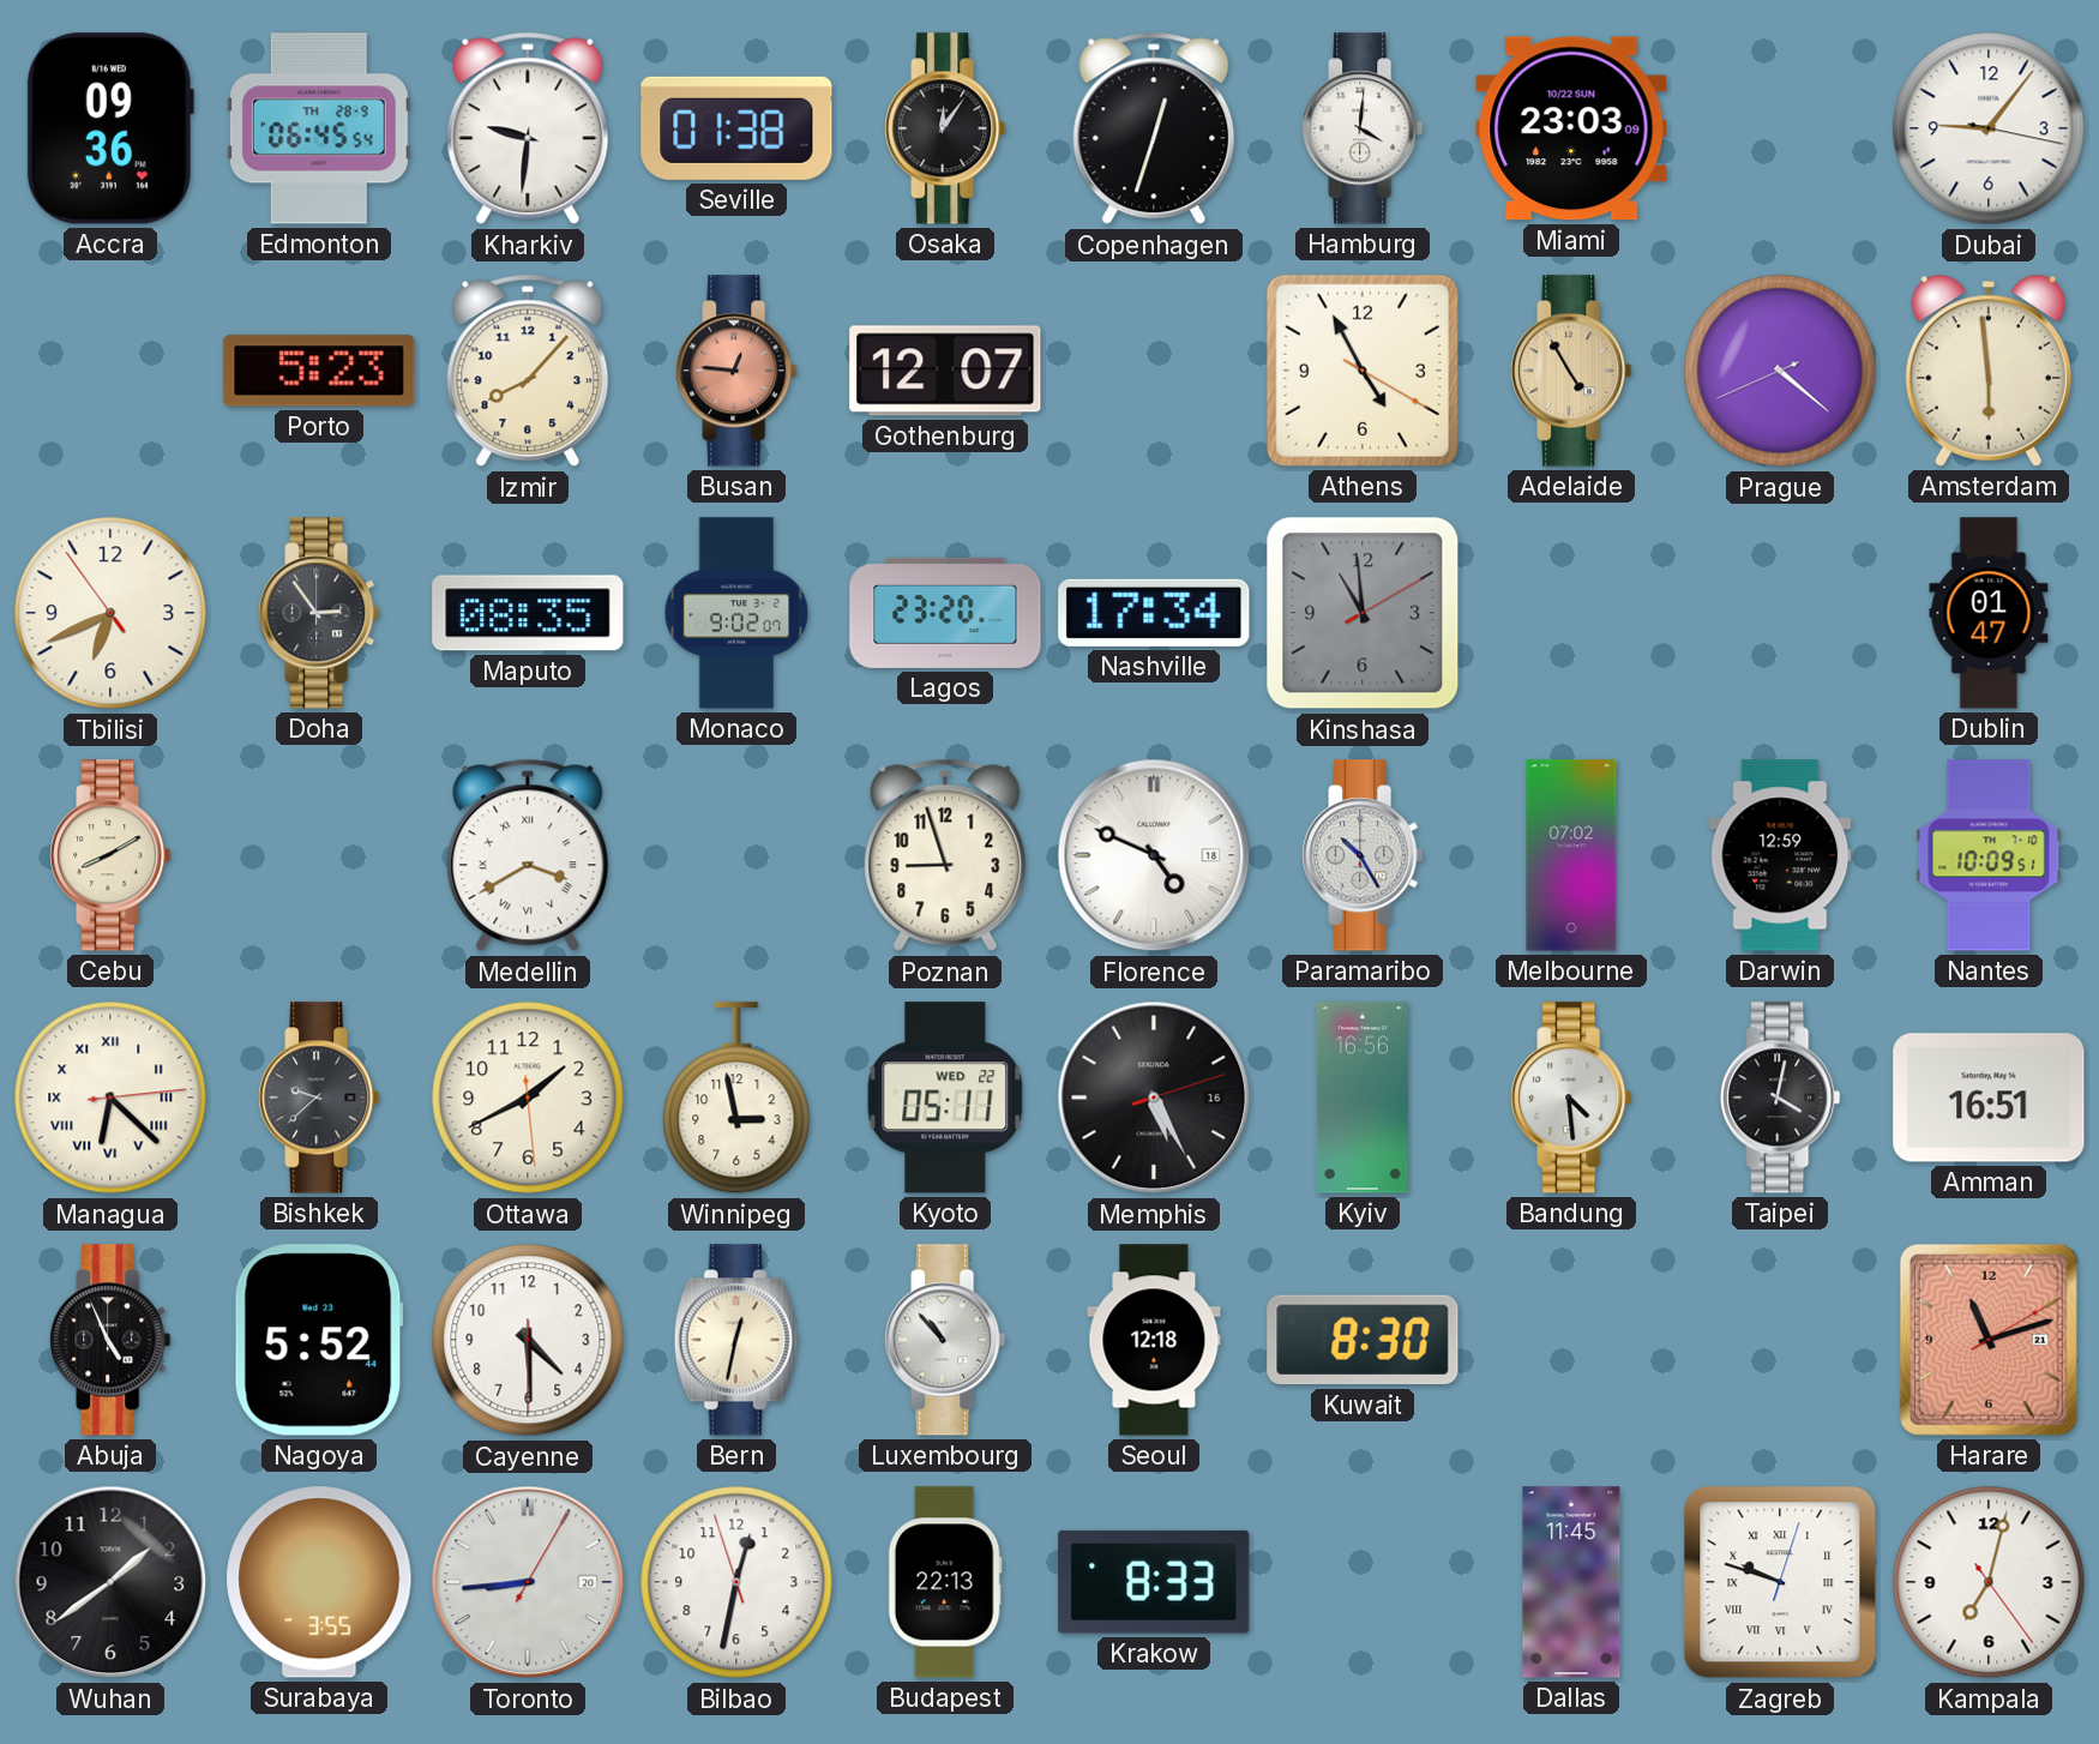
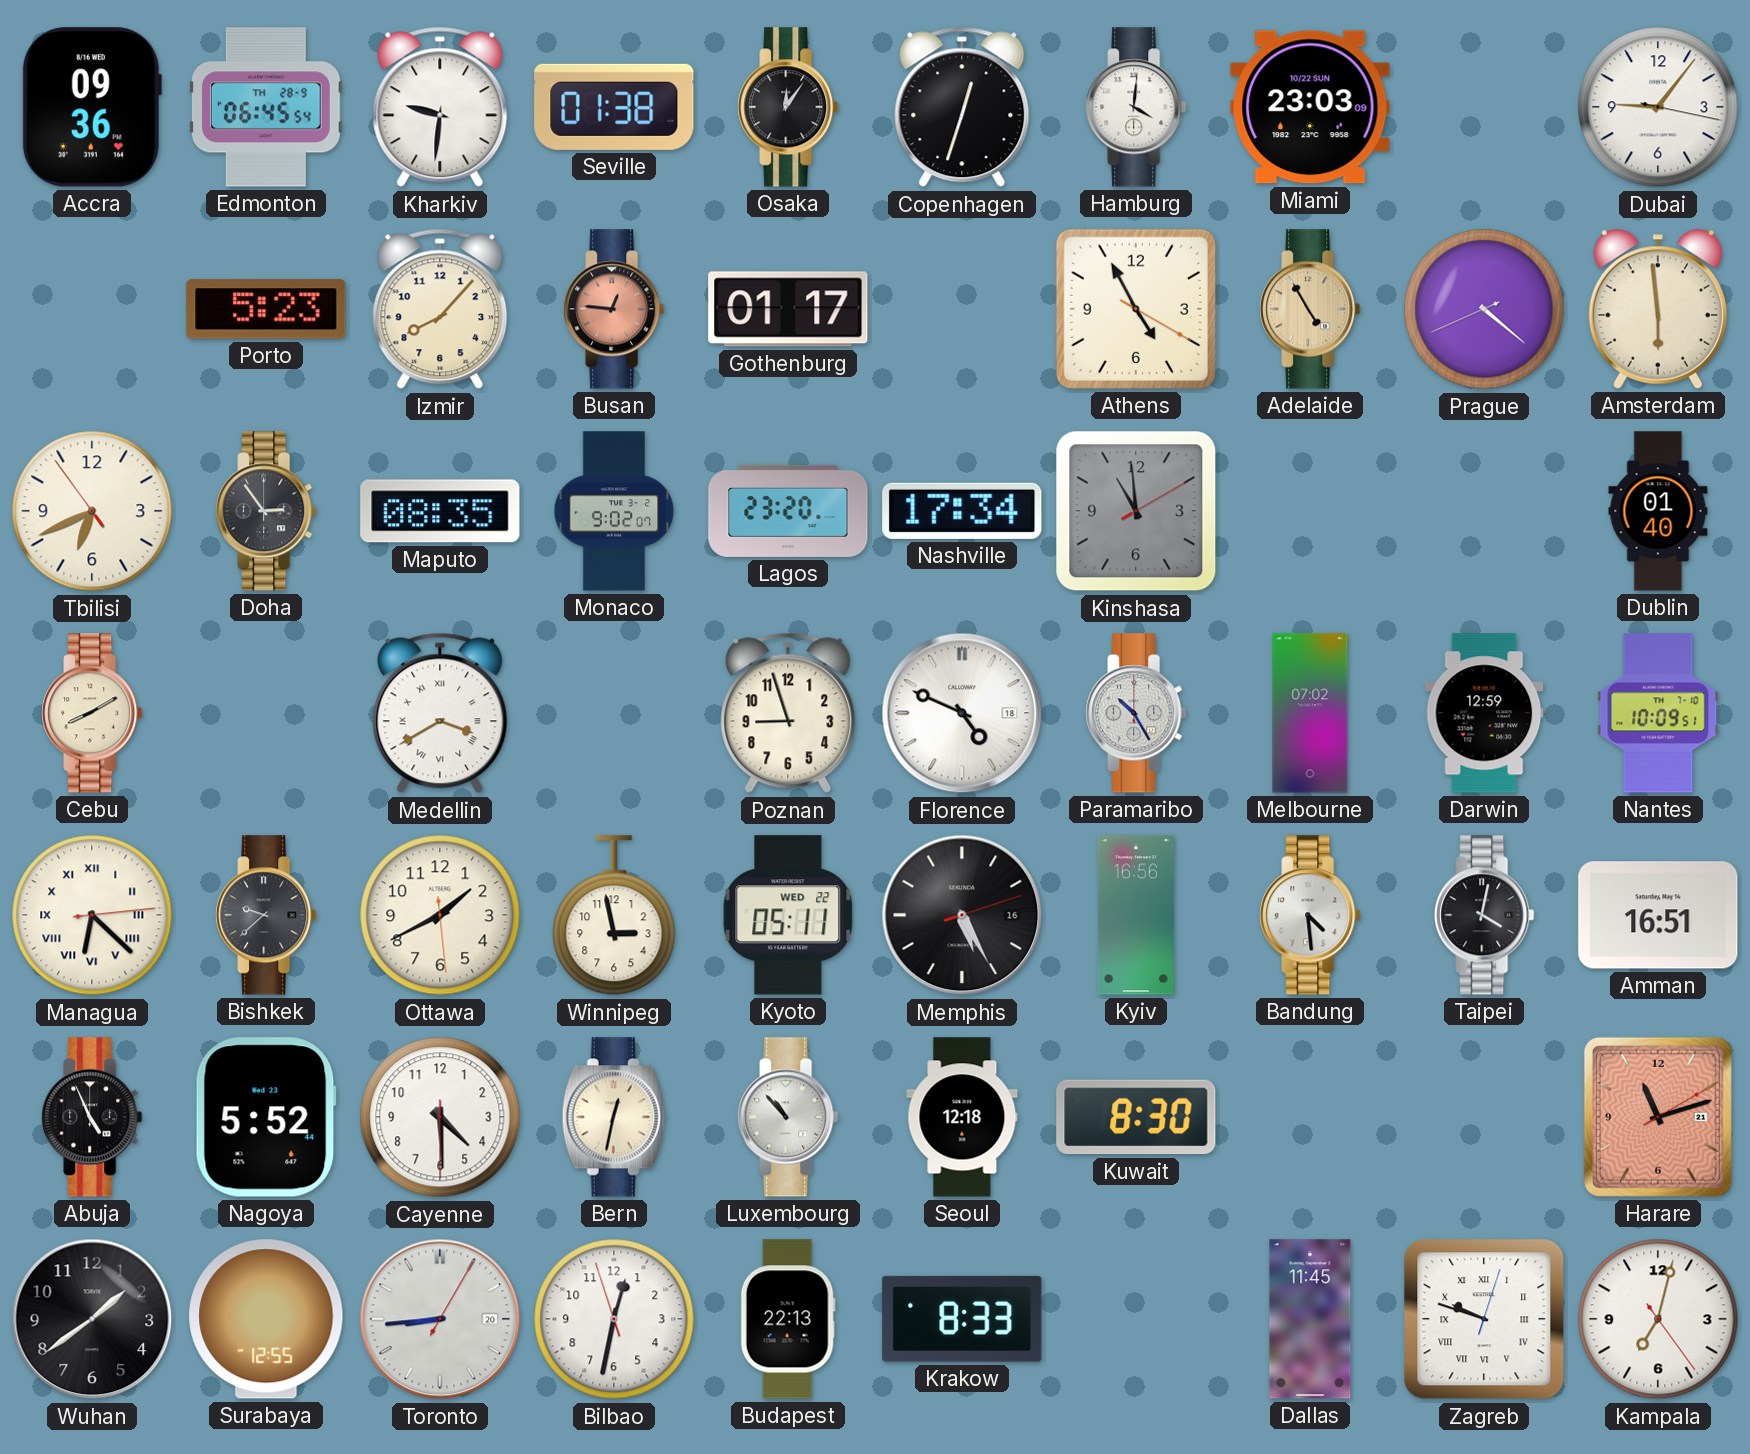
Gothenburg: 12:07 -> 01:17
Dublin: 01:47 -> 01:40
Surabaya: 3:55 -> 12:55
